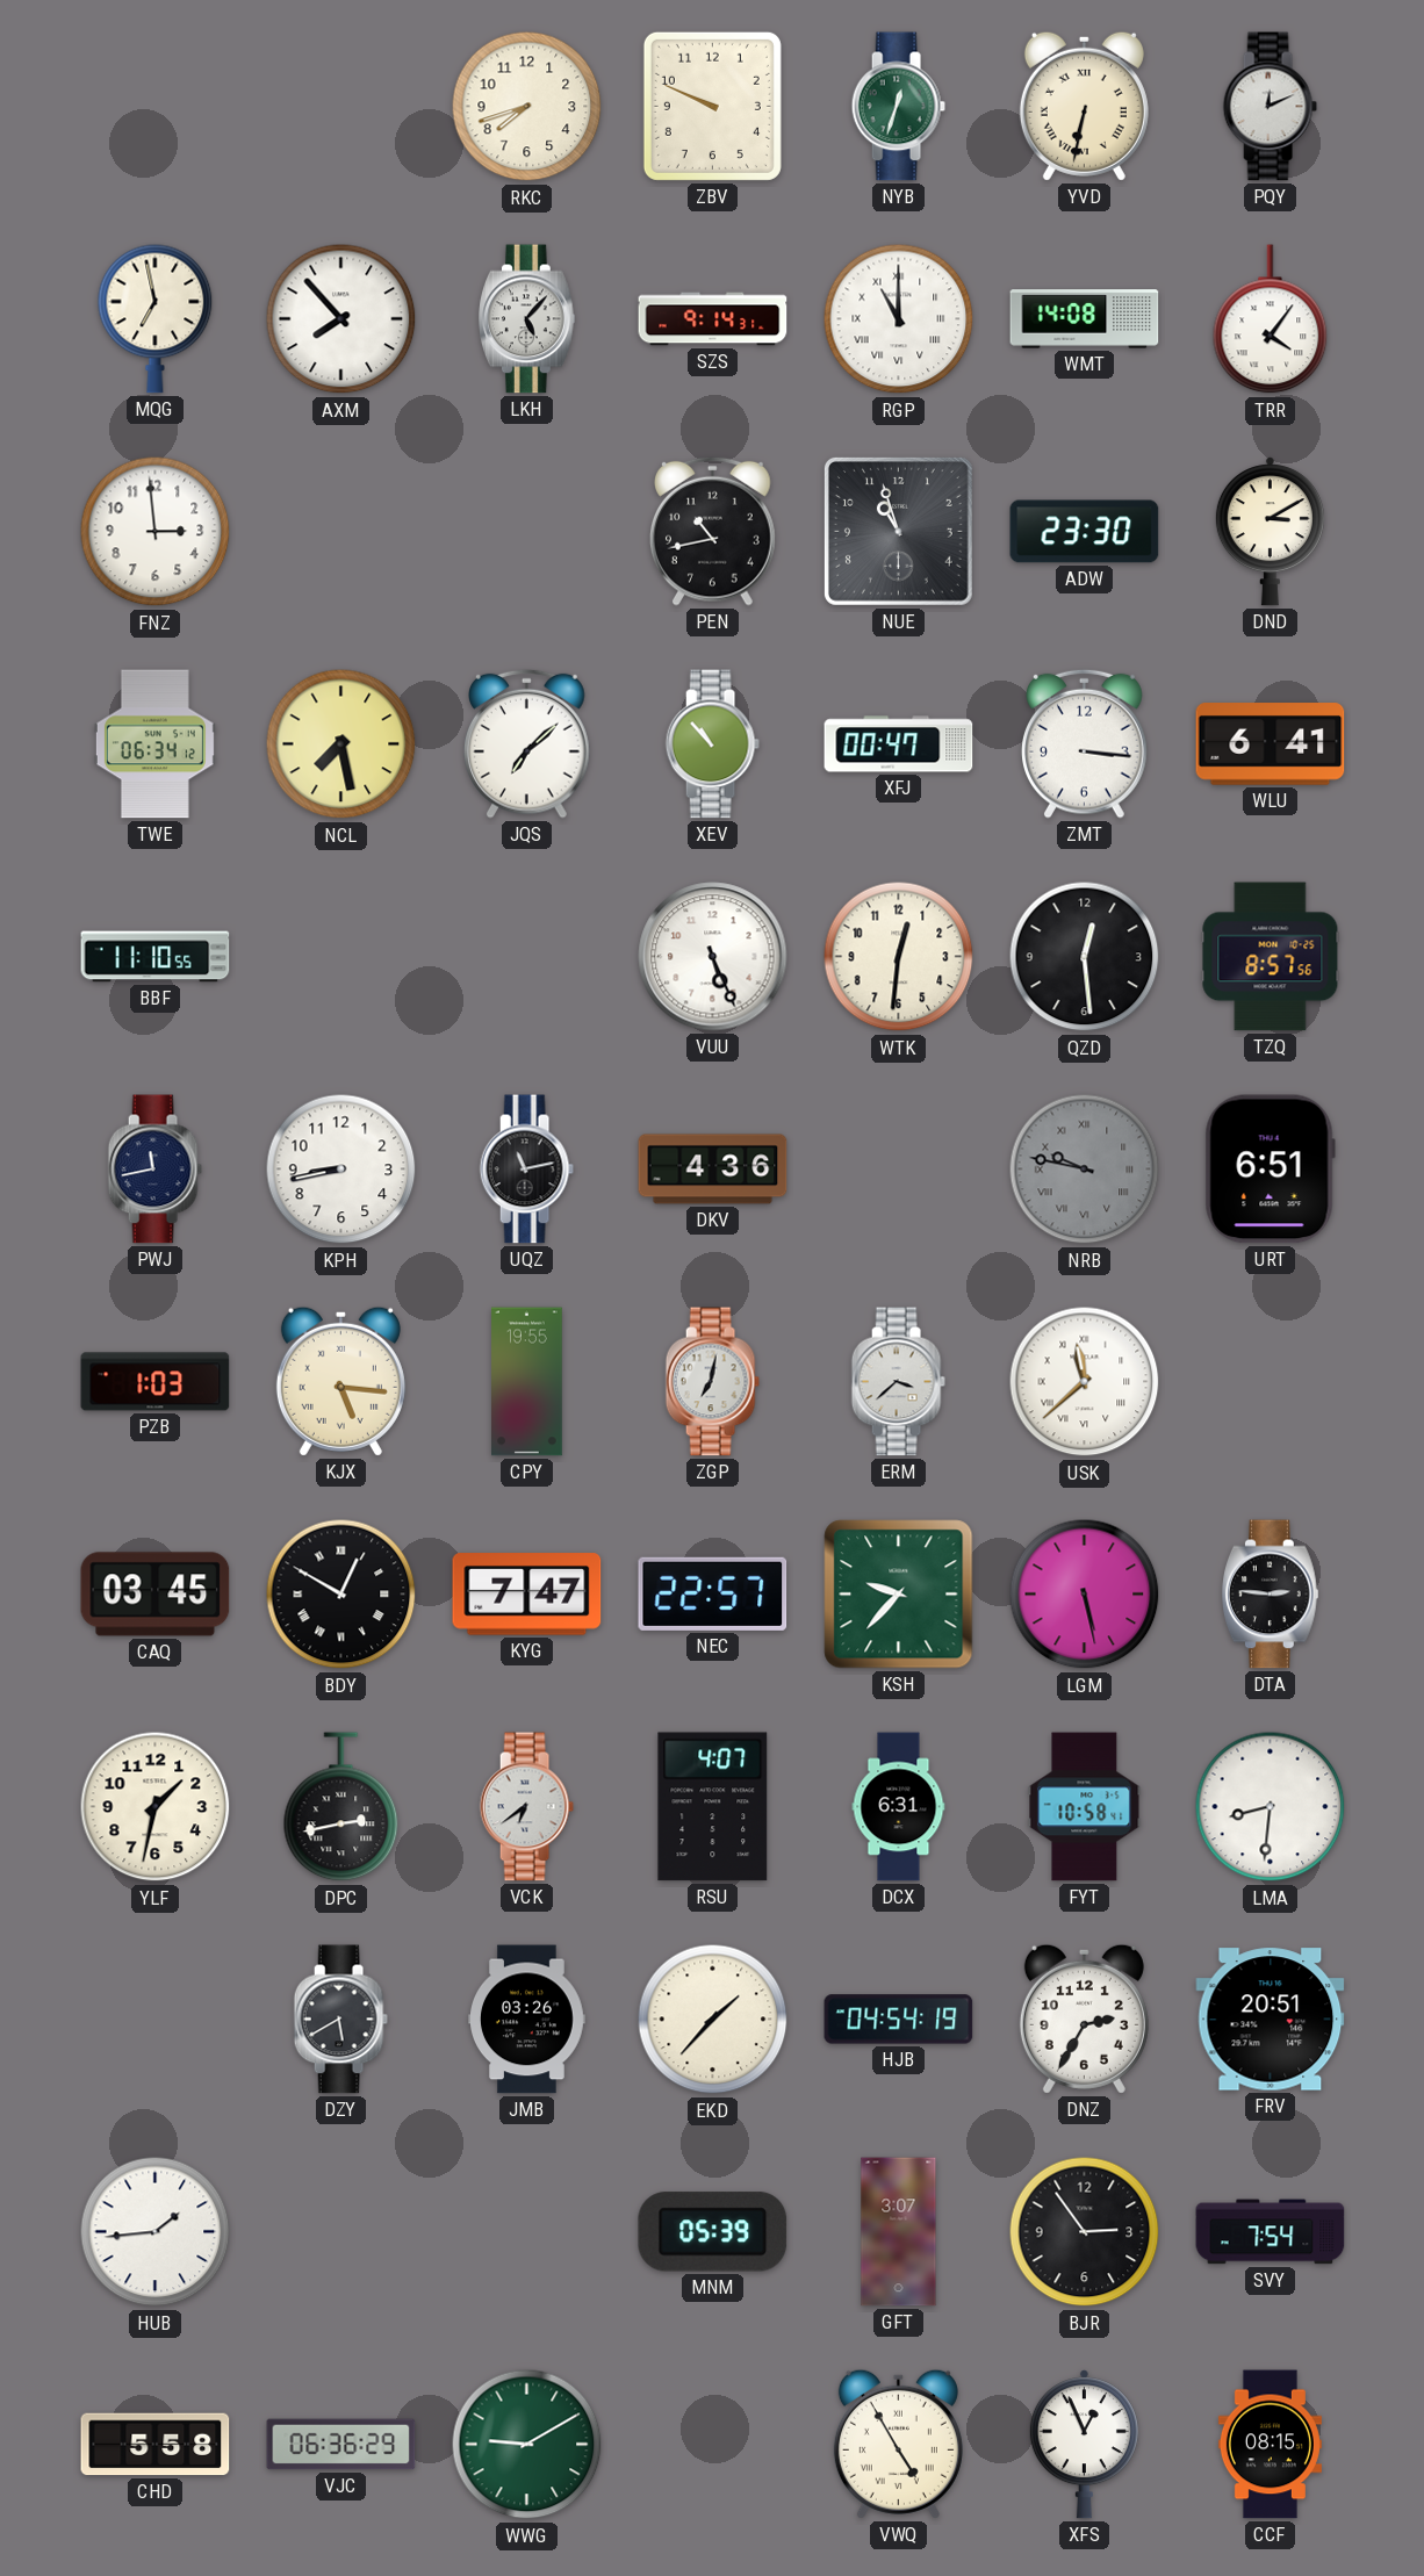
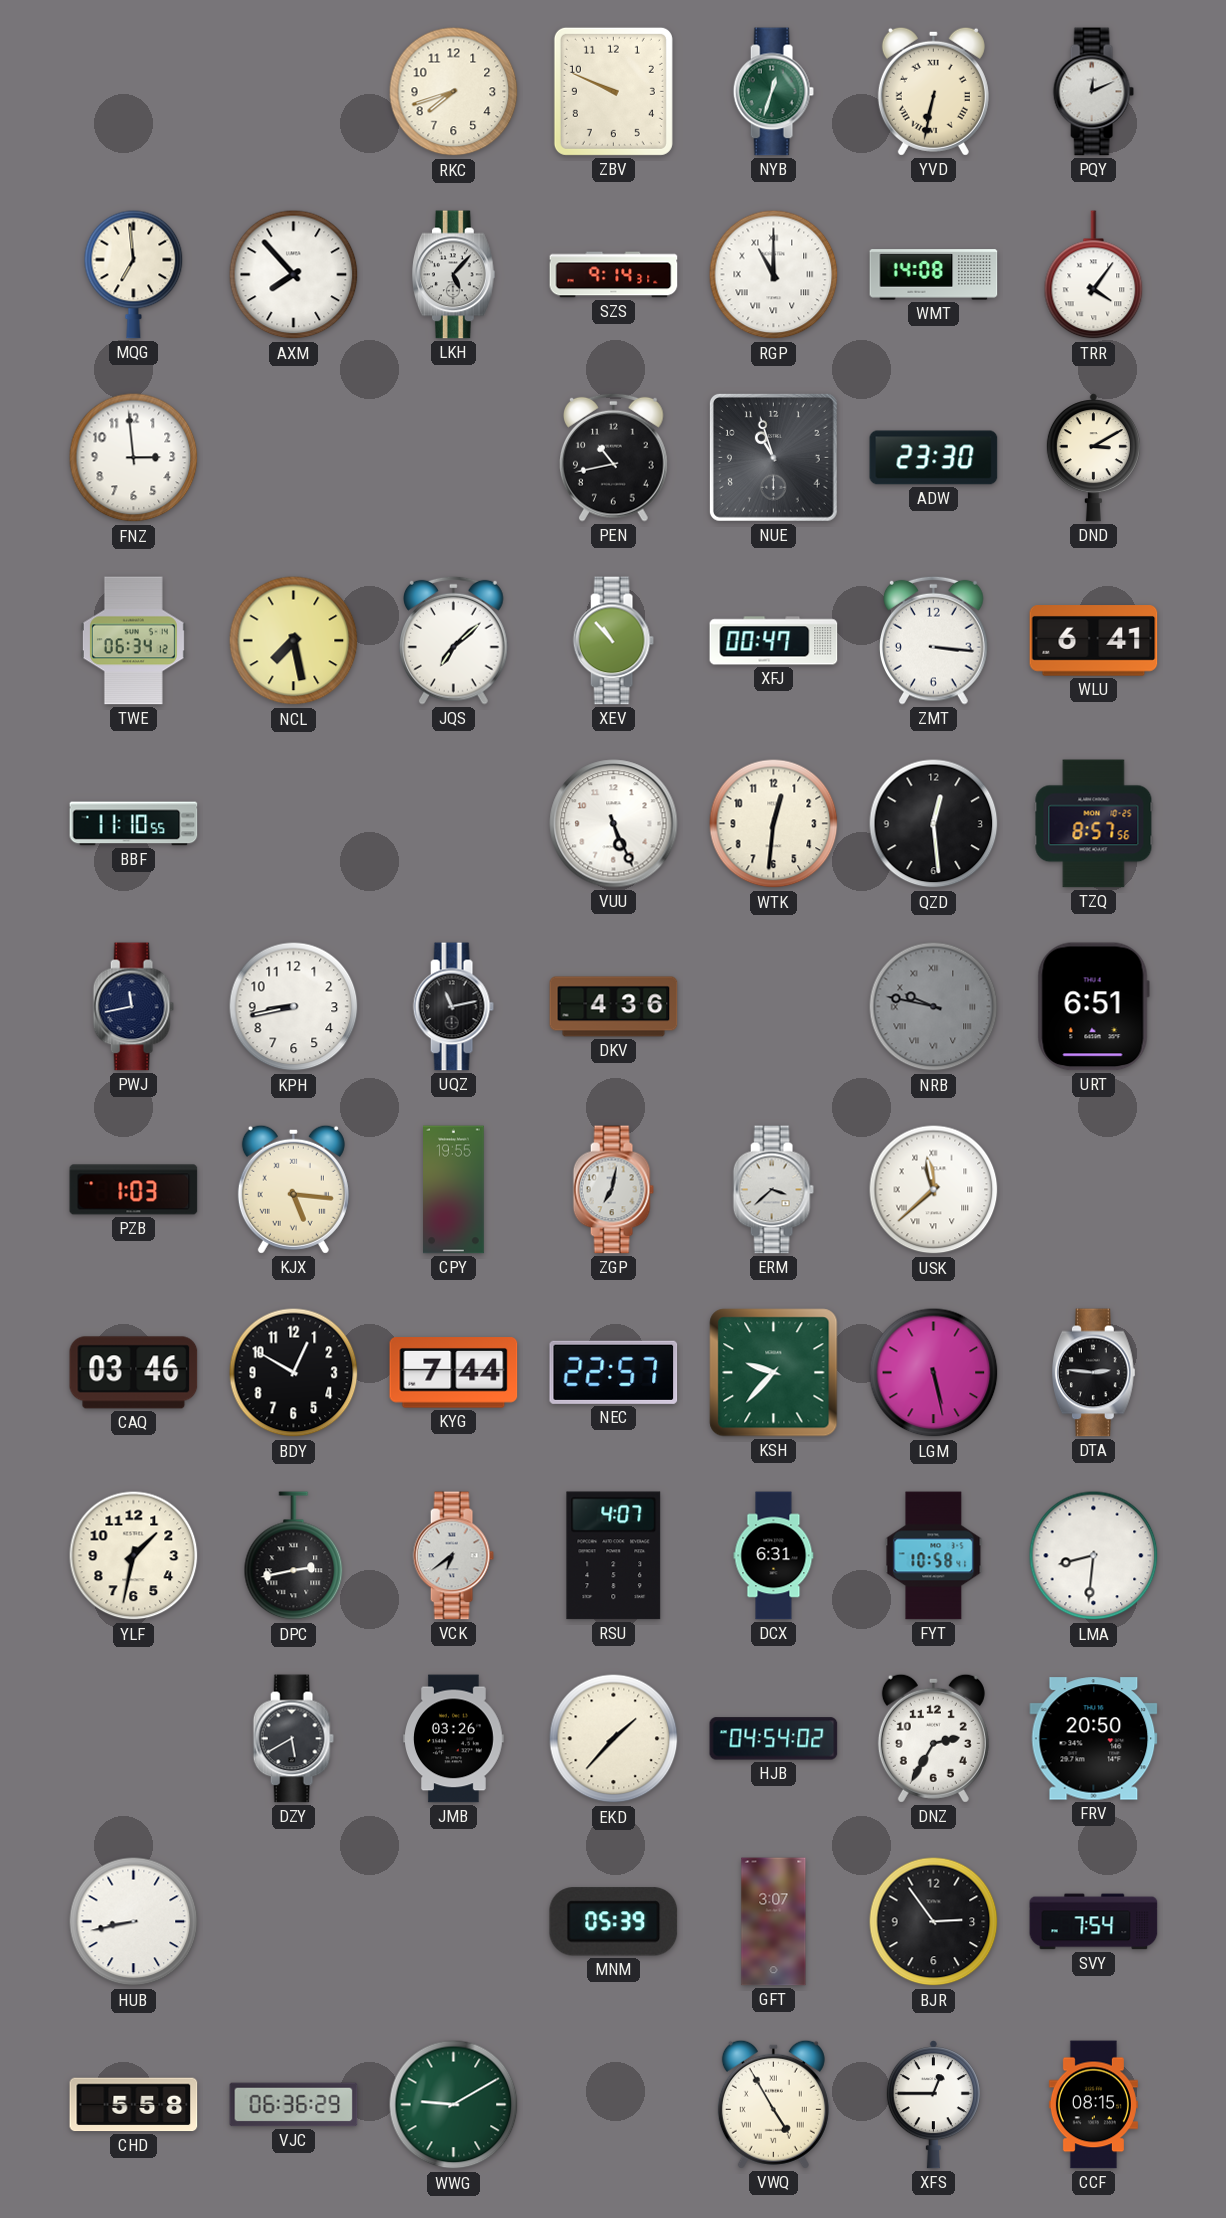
MQG: 6:58 -> 6:59
CAQ: 03:45 -> 03:46
BDY numerals: Roman -> Arabic
KYG: 7:47 -> 7:44
HJB: 04:54:19 -> 04:54:02
FRV: 20:51 -> 20:50
HUB: 1:44 -> 8:43
XFS: 12:56 -> 12:45
